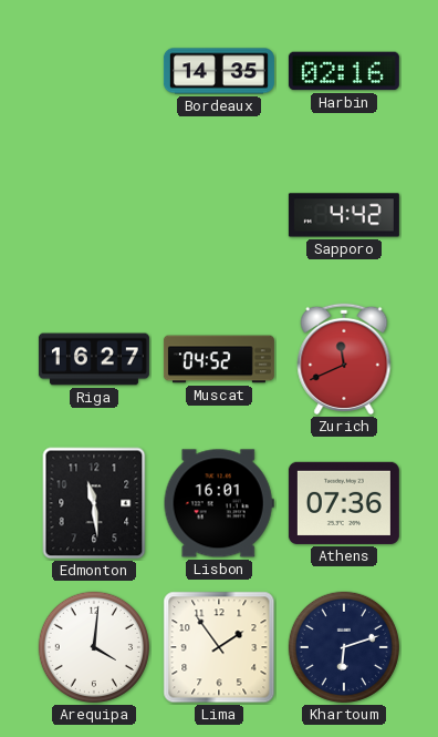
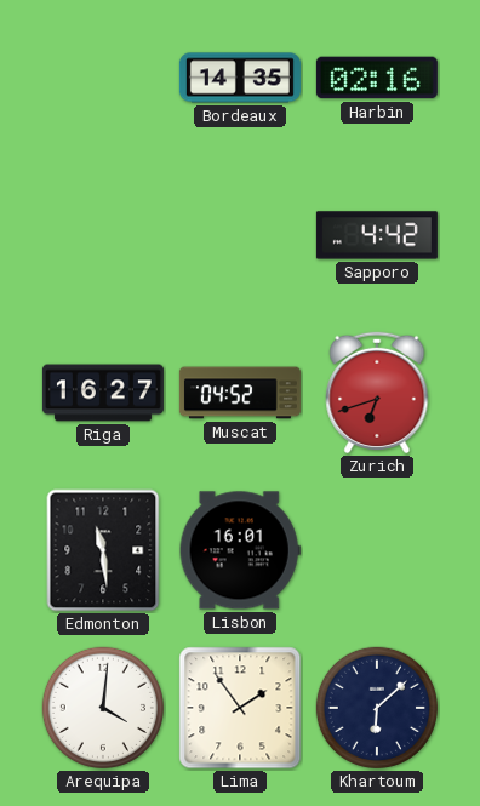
Zurich: 11:41 -> 6:42
Athens: 07:36 -> none
Khartoum: 6:12 -> 6:08
